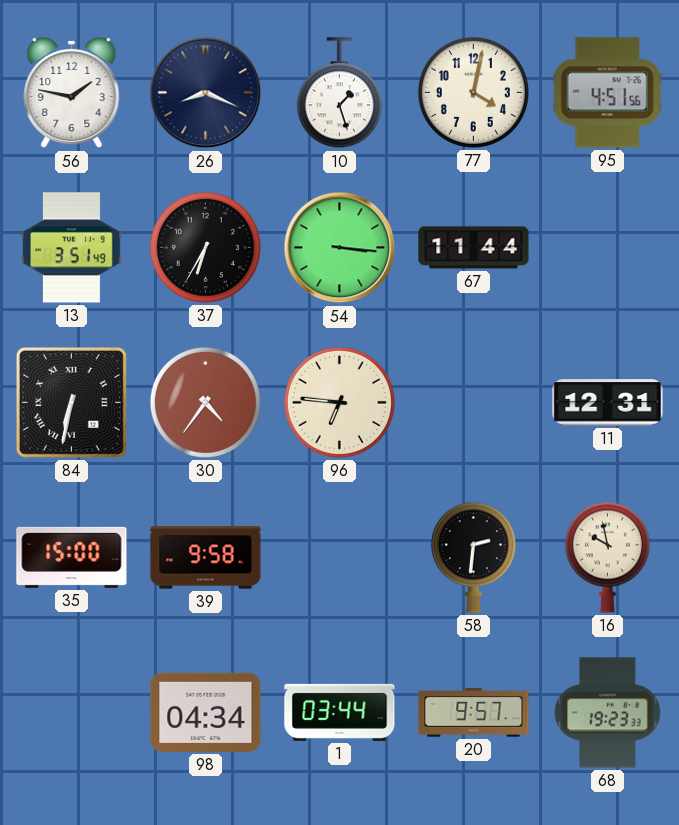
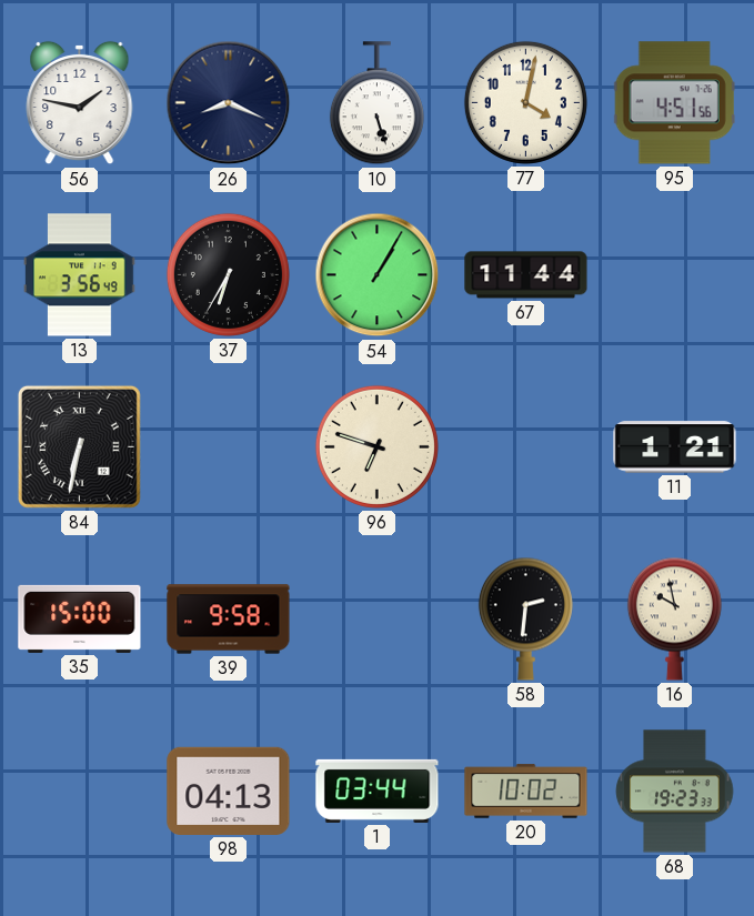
10: 1:27 -> 5:27
13: 3:51 -> 3:56
54: 3:16 -> 1:05
30: 4:36 -> none
96: 6:46 -> 6:48
11: 12:31 -> 1:21
98: 04:34 -> 04:13
20: 9:57 -> 10:02
